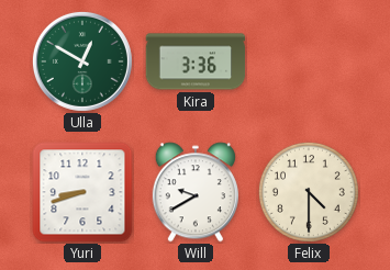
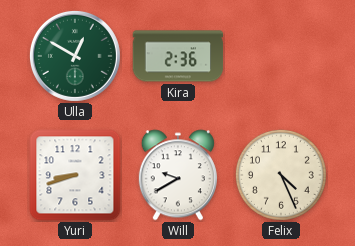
Kira: 3:36 -> 2:36
Felix: 4:30 -> 4:26
